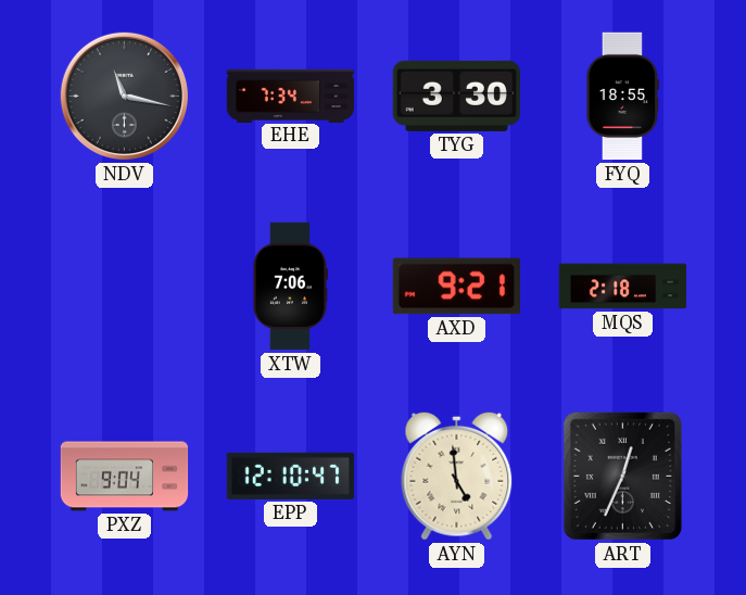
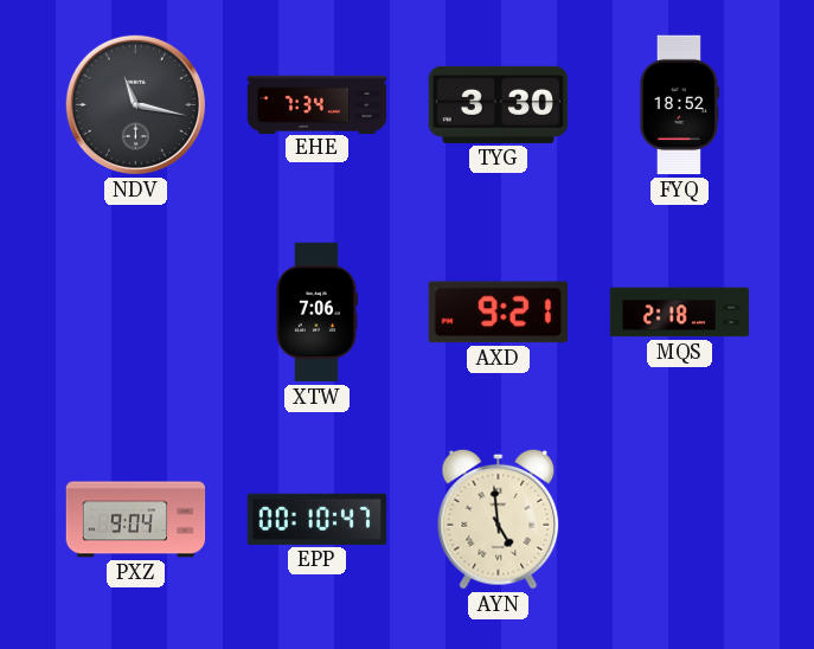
FYQ: 18:55 -> 18:52
EPP: 12:10 -> 00:10
ART: 12:34 -> none
